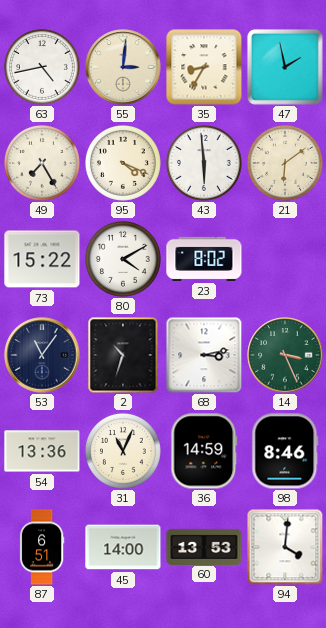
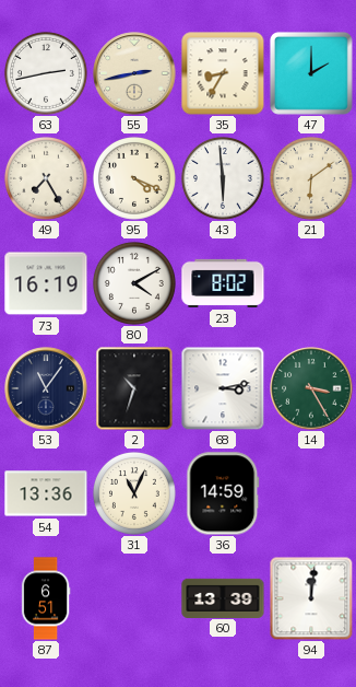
63: 4:43 -> 2:43
55: 3:01 -> 2:43
47: 1:58 -> 2:00
73: 15:22 -> 16:19
14: 3:26 -> 3:25
98: 8:46 -> none
45: 14:00 -> none
60: 13:53 -> 13:39
94: 4:01 -> 12:01
